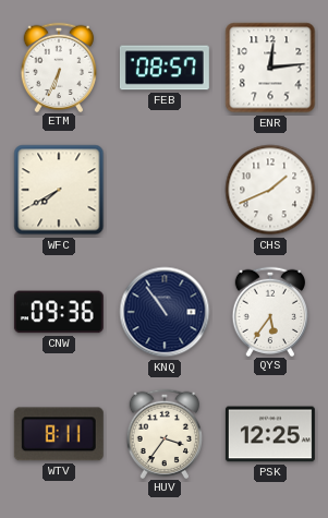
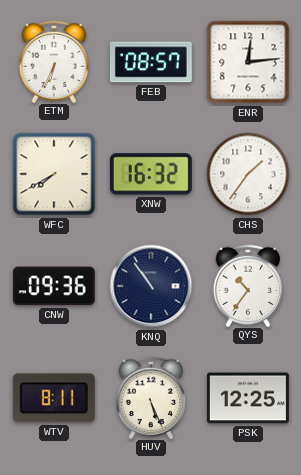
XNW: none -> 16:32
CHS: 1:41 -> 1:36
QYS: 5:36 -> 10:36
HUV: 3:36 -> 5:26
